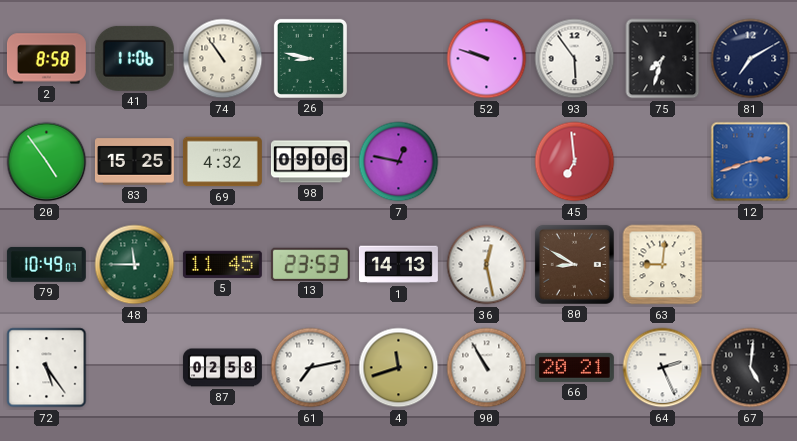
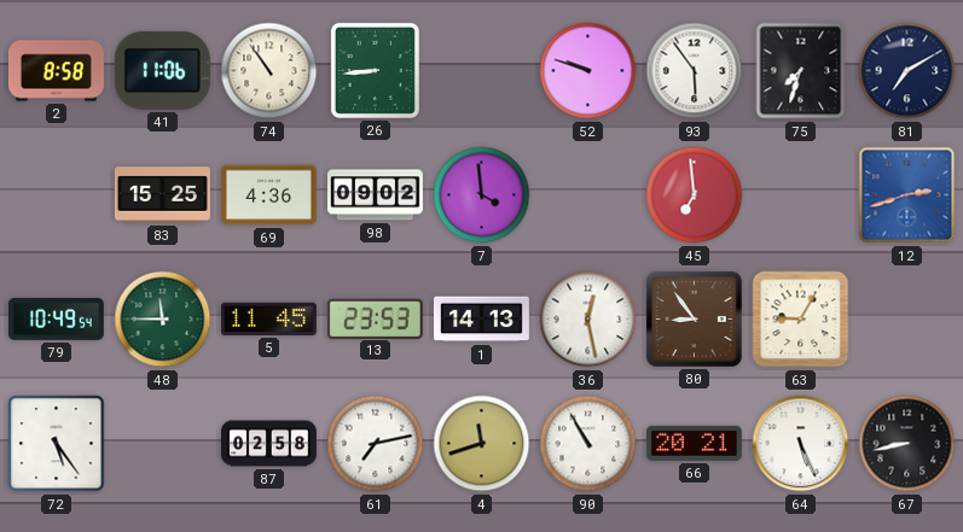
26: 8:47 -> 8:44
20: 4:54 -> none
69: 4:32 -> 4:36
98: 09:06 -> 09:02
7: 12:47 -> 3:59
79: 10:49:07 -> 10:49:54
80: 8:50 -> 8:54
63: 9:01 -> 9:05
64: 2:26 -> 5:26
67: 5:01 -> 8:43
